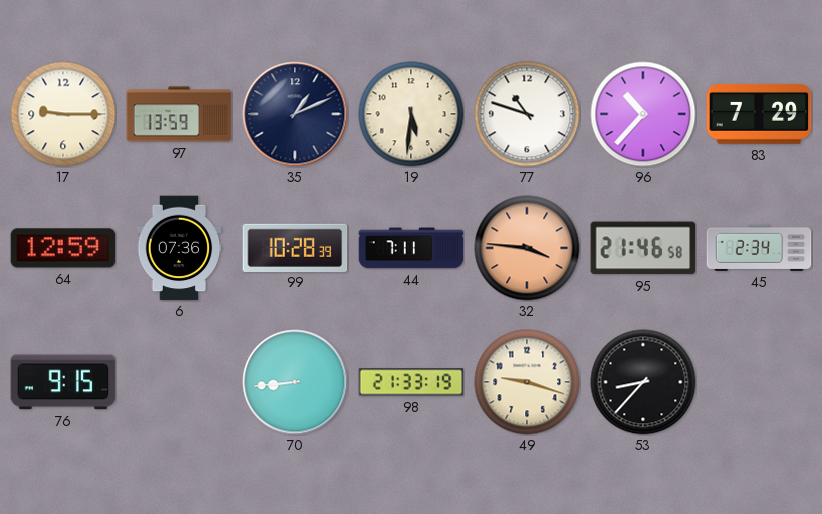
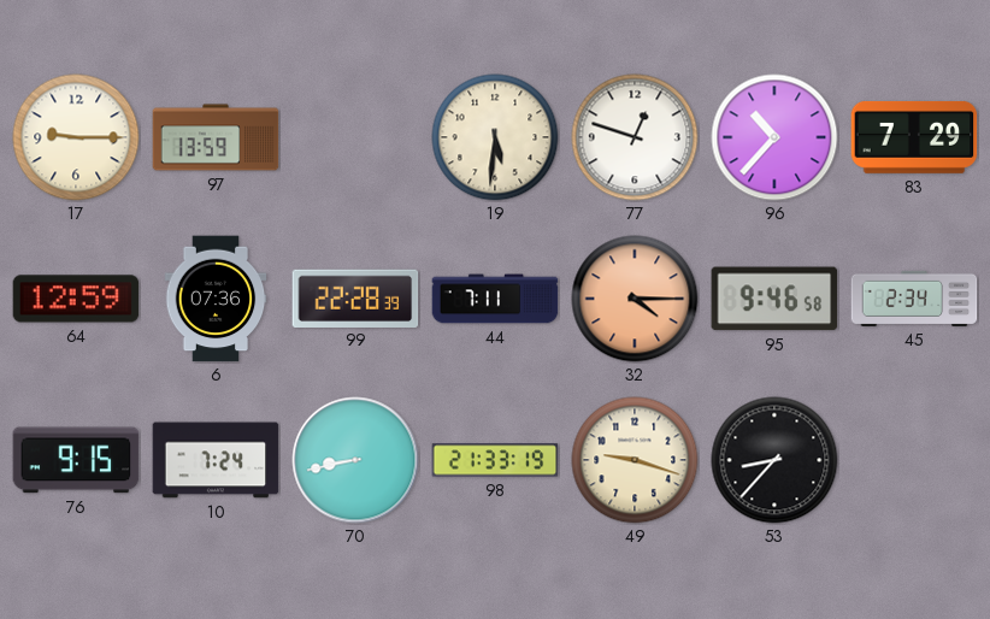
35: 1:11 -> none
77: 10:48 -> 12:48
99: 10:28 -> 22:28
32: 3:46 -> 4:15
95: 21:46 -> 9:46
10: none -> 7:24
70: 8:44 -> 8:43
